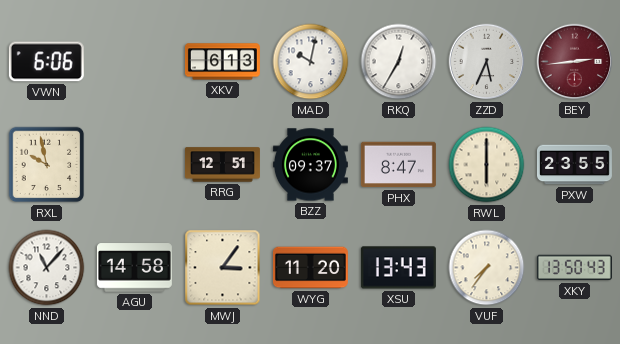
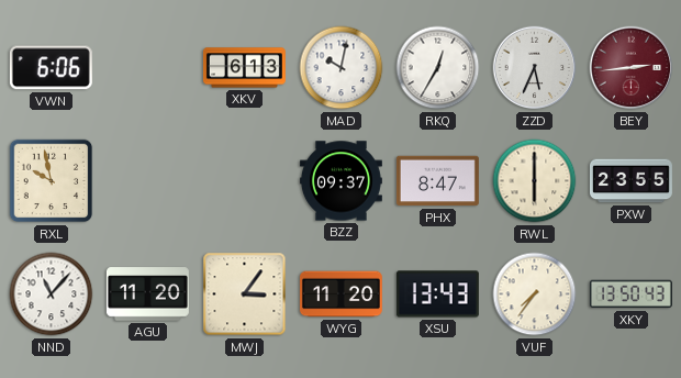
RRG: 12:51 -> none
AGU: 14:58 -> 11:20
